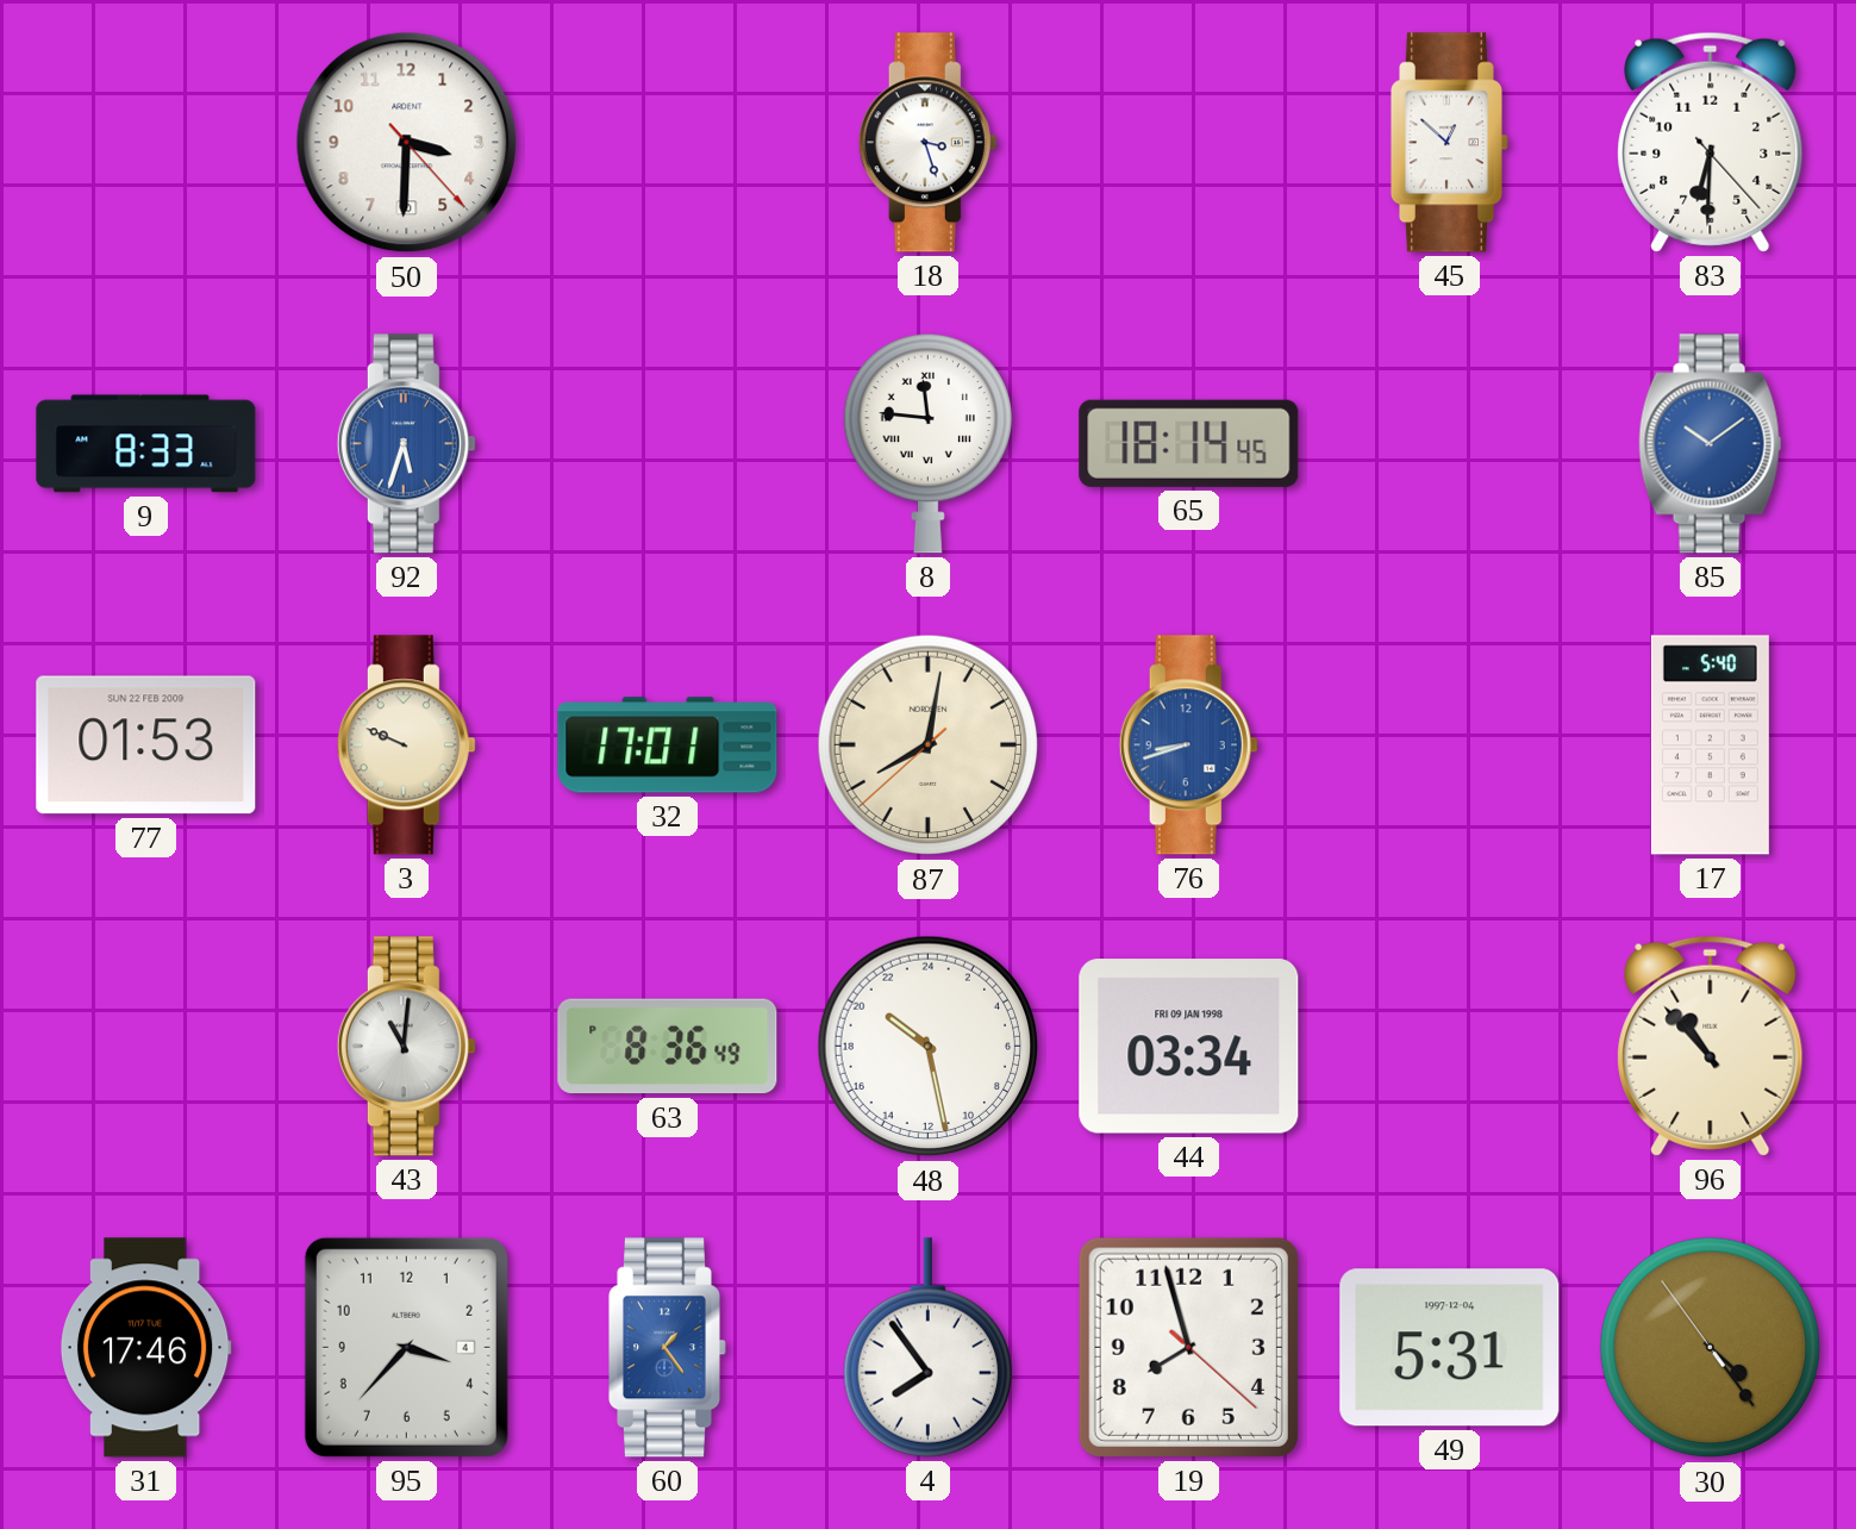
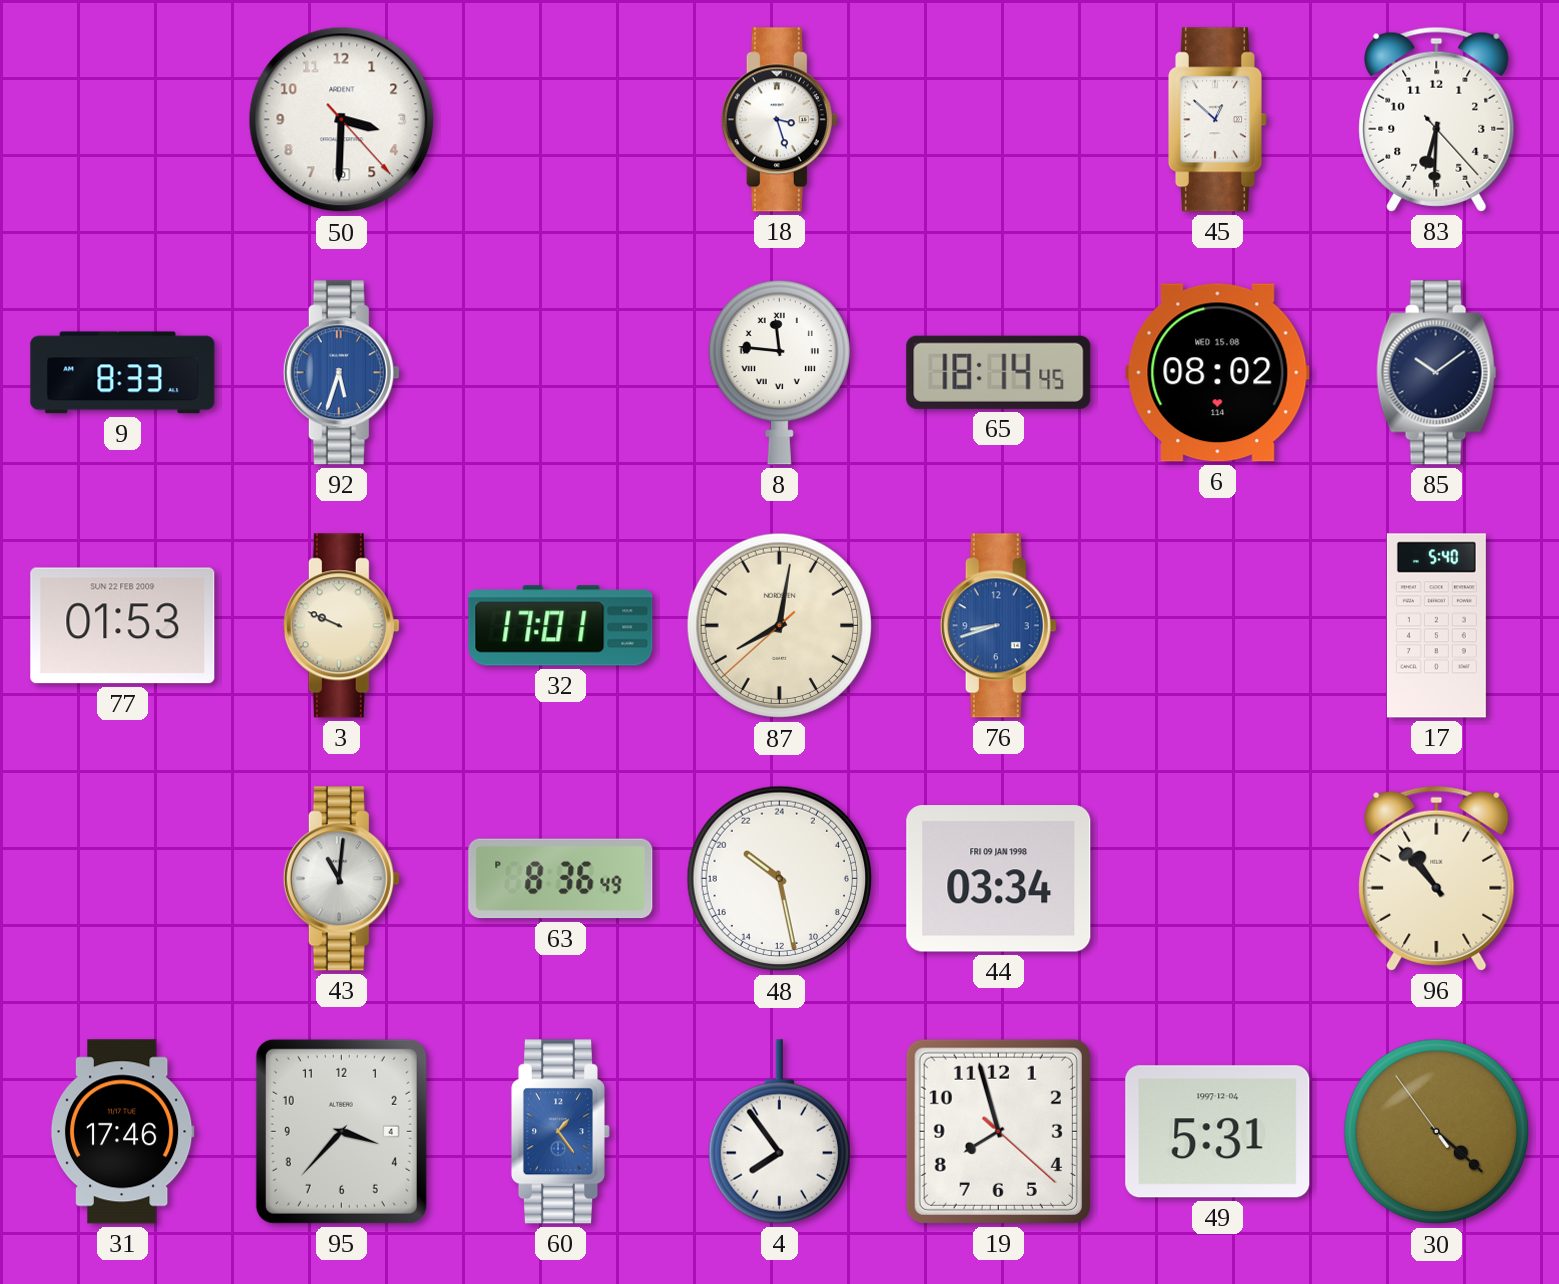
6: none -> 08:02
85 dial: blue -> navy
30: 4:23 -> 4:21
